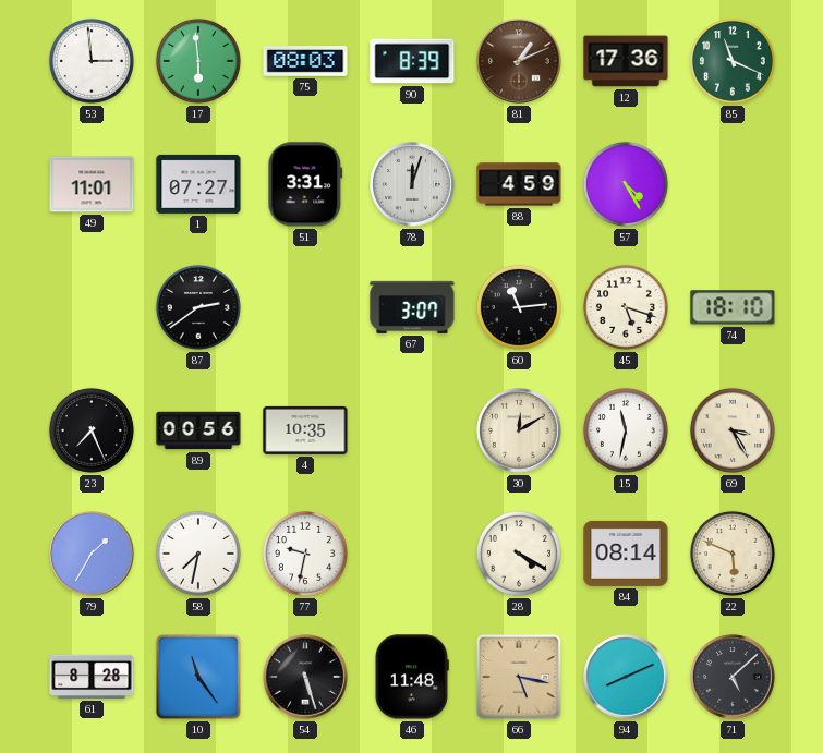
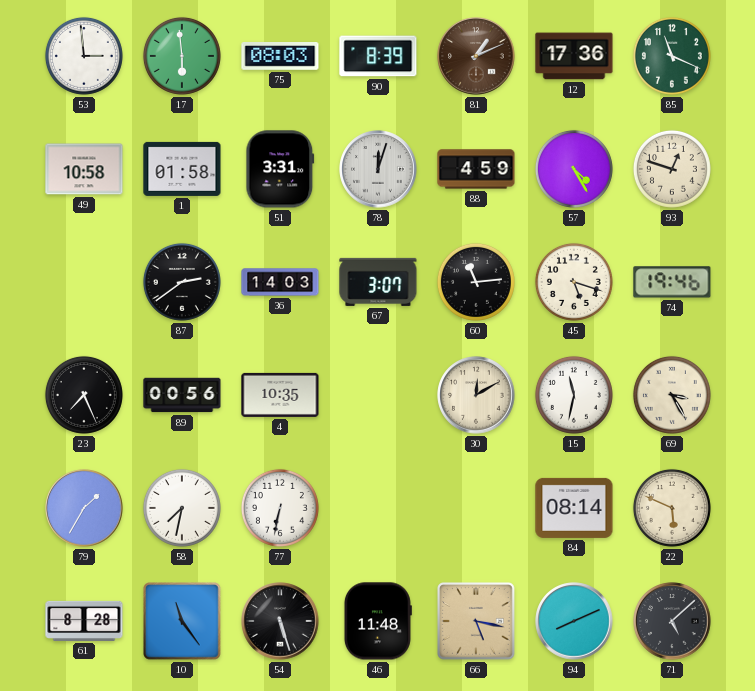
49: 11:01 -> 10:58
1: 07:27 -> 01:58
93: none -> 12:48
36: none -> 14:03
74: 18:10 -> 19:46
77: 9:32 -> 6:32
28: 4:20 -> none
